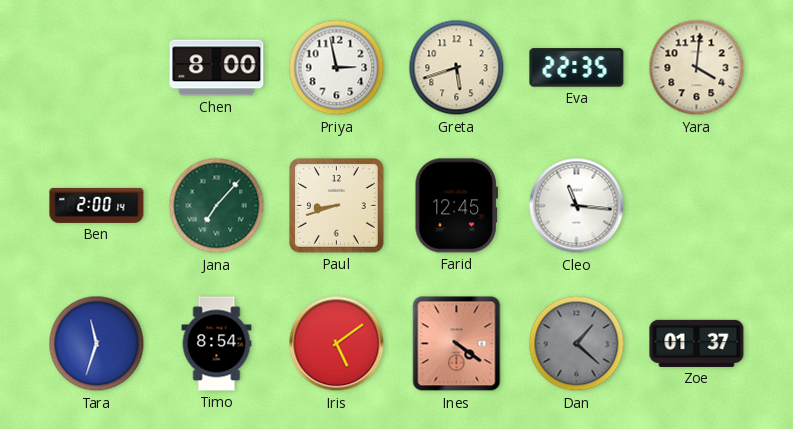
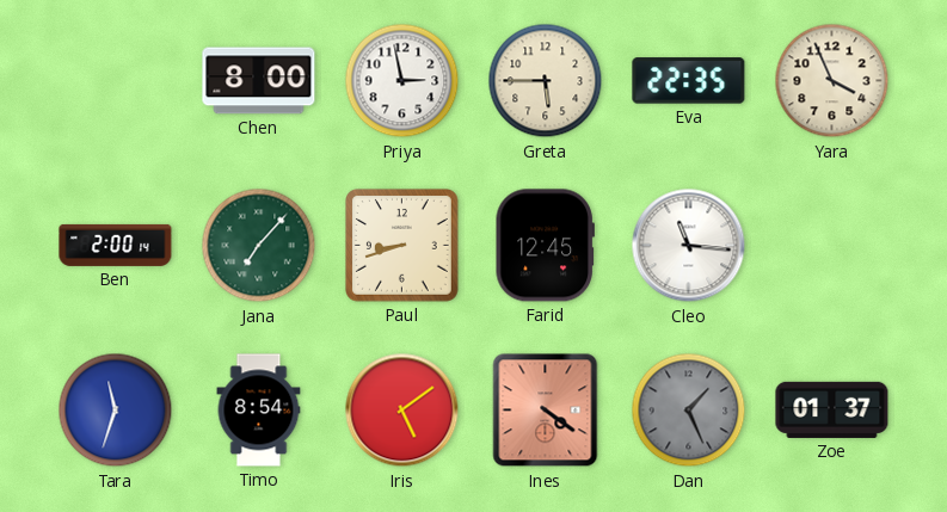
Greta: 5:42 -> 5:45
Yara: 4:01 -> 3:56
Dan: 1:22 -> 1:26
